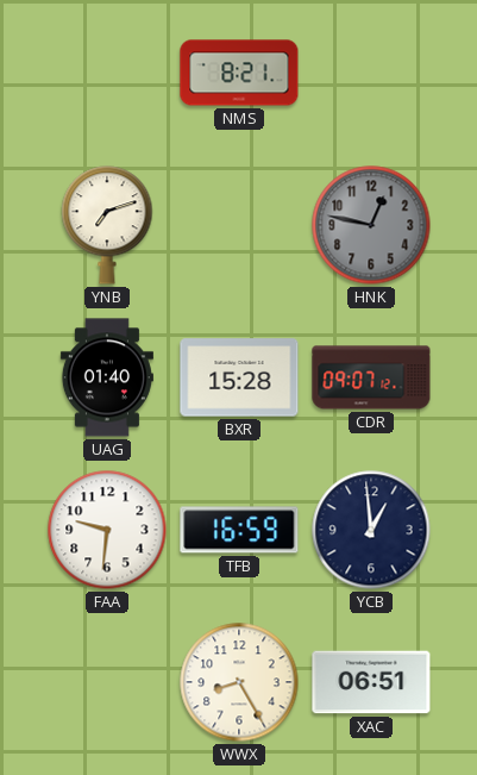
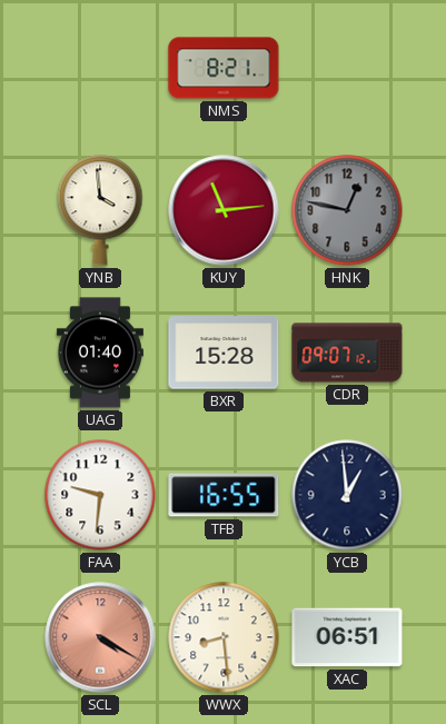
YNB: 7:12 -> 3:59
KUY: none -> 11:14
TFB: 16:59 -> 16:55
SCL: none -> 4:20
WWX: 8:25 -> 8:29
